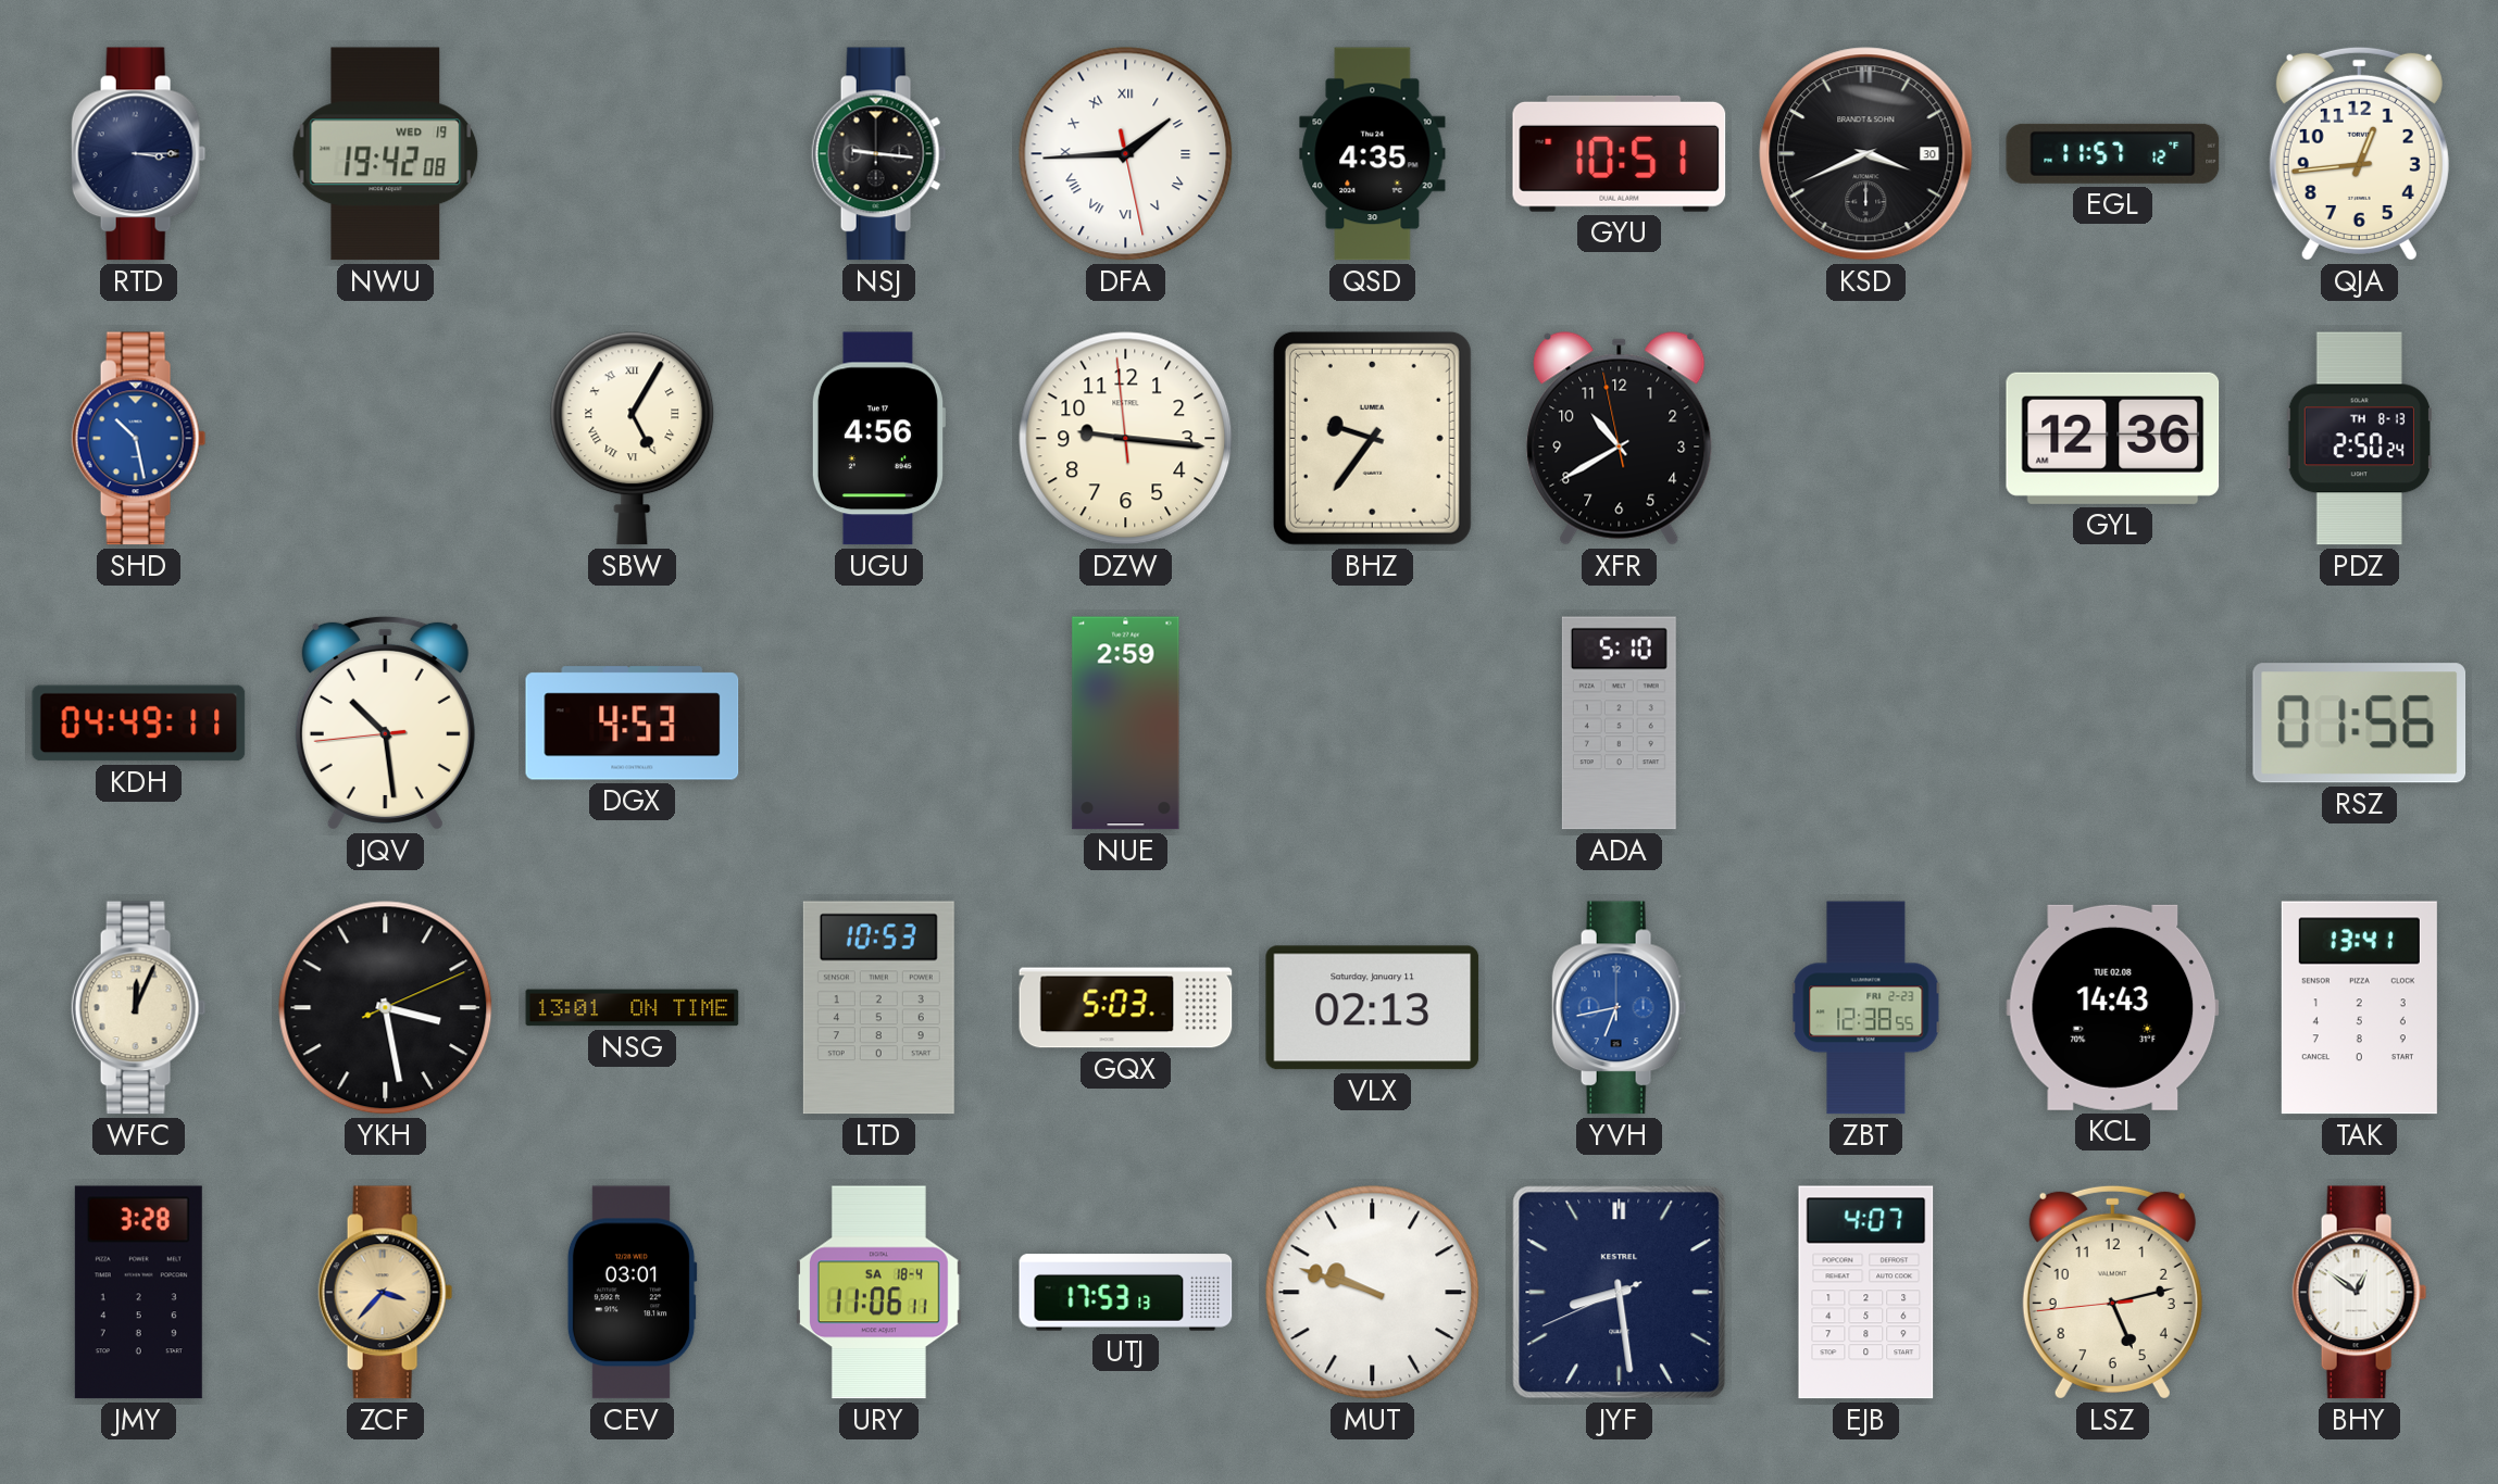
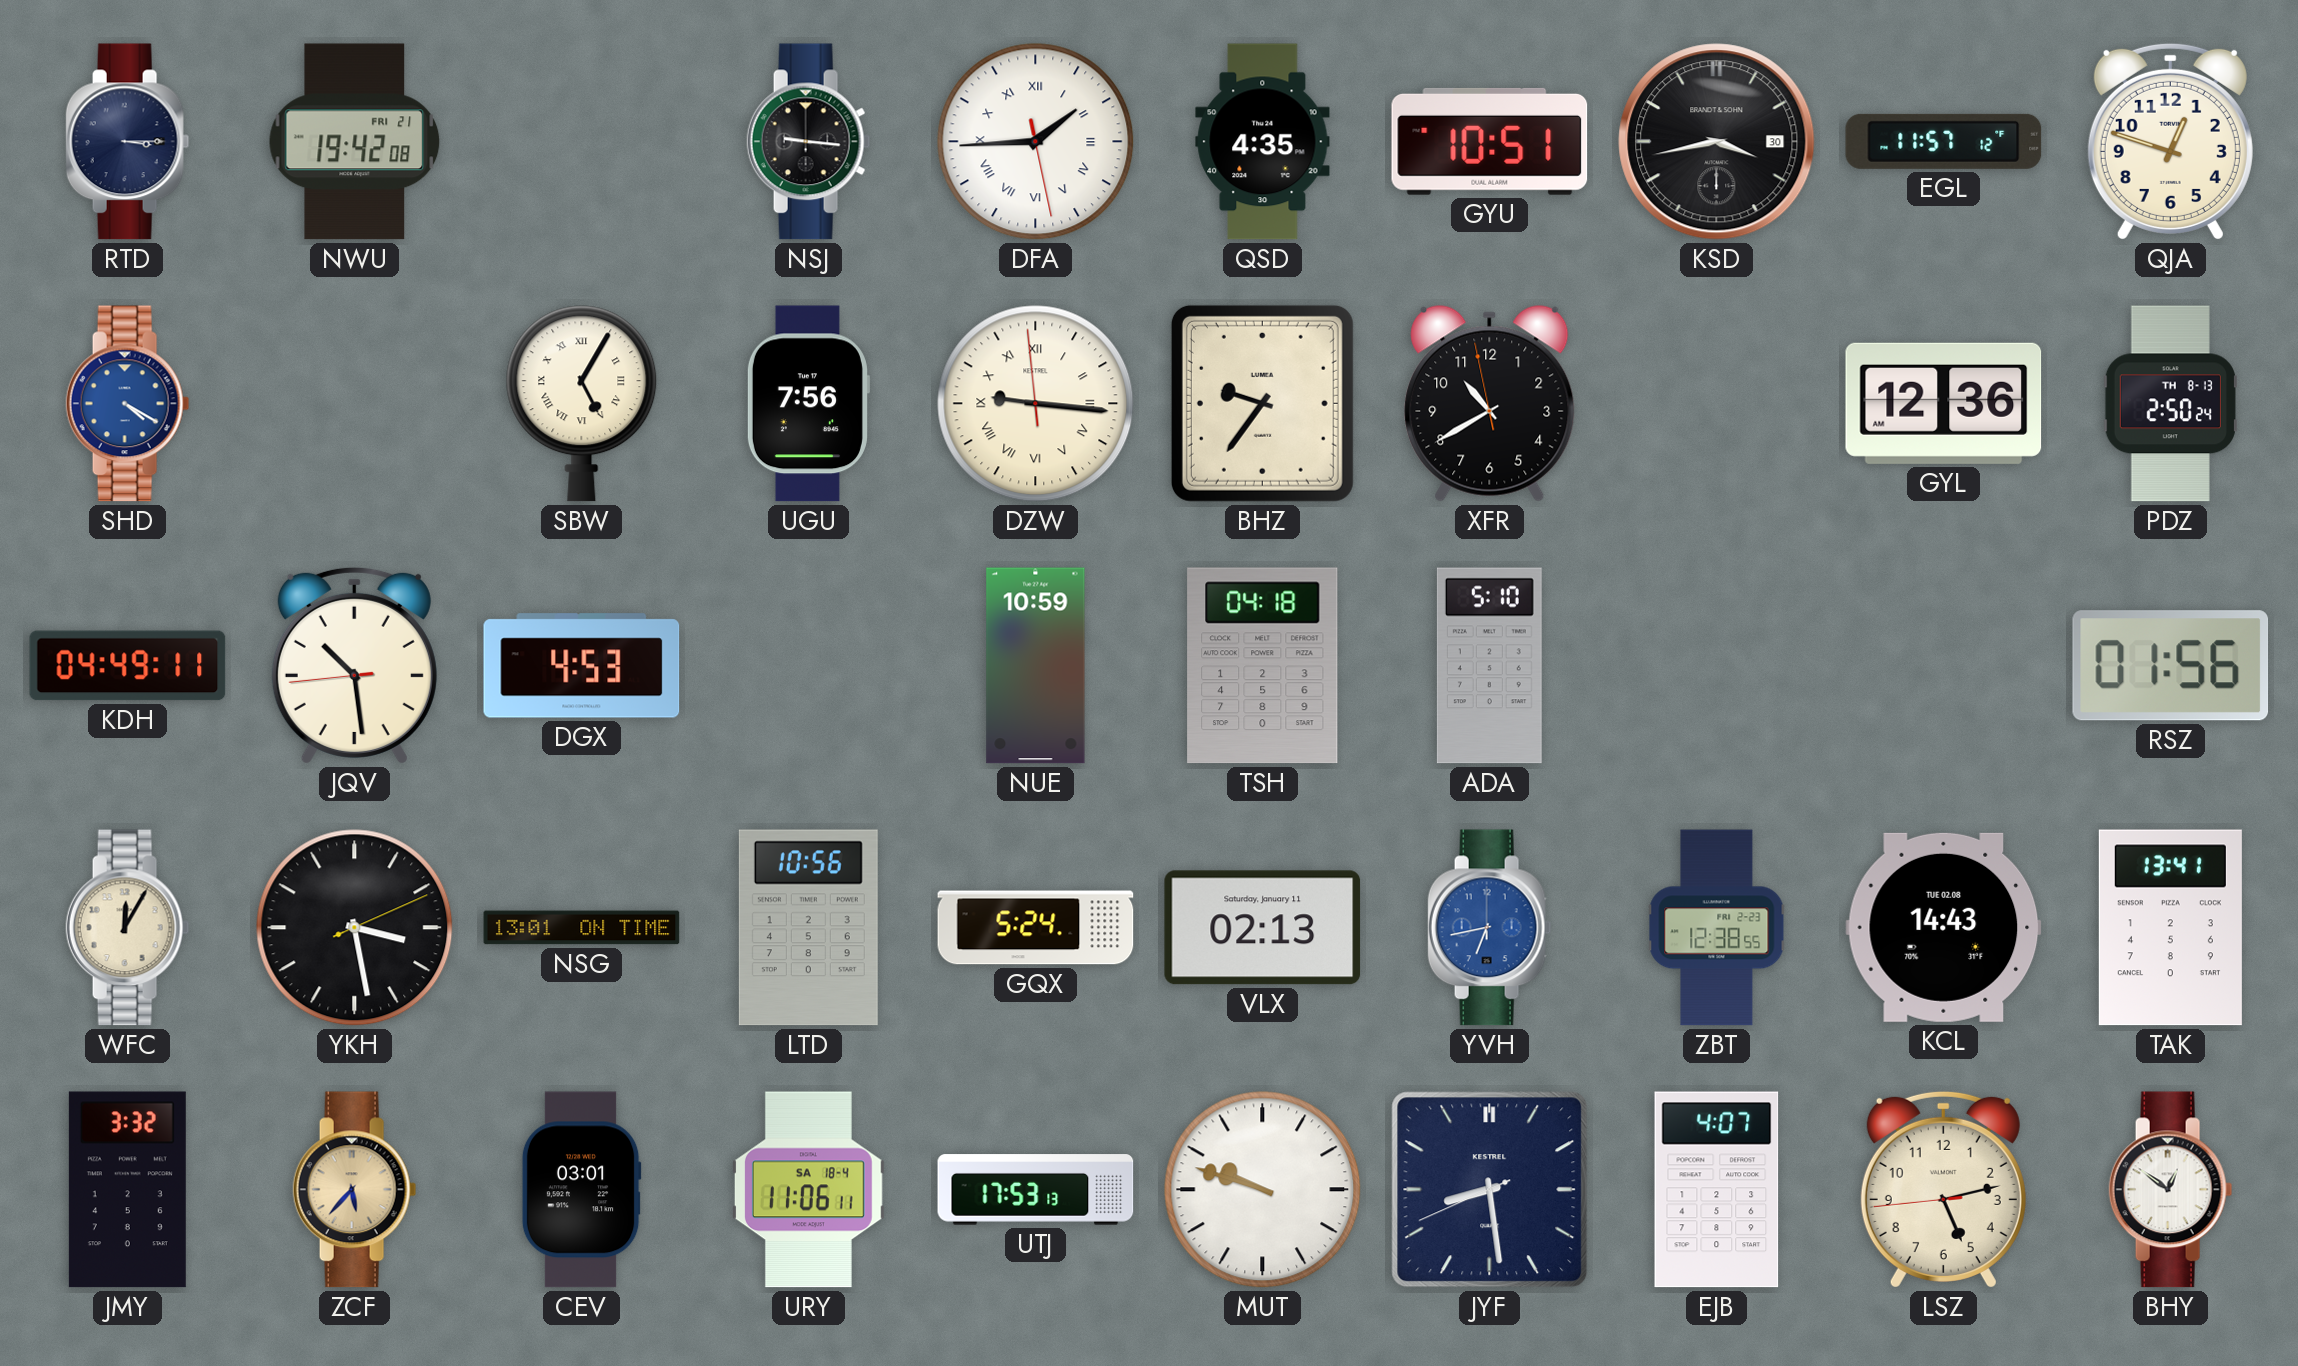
NWU date: WED 19 -> FRI 21
KSD: 3:41 -> 3:43
QJA: 12:44 -> 12:48
SHD: 10:28 -> 4:20
UGU: 4:56 -> 7:56
DZW numerals: Arabic -> Roman
NUE: 2:59 -> 10:59
TSH: none -> 04:18
WFC: 12:04 -> 12:05
LTD: 10:53 -> 10:56
GQX: 5:03 -> 5:24
JMY: 3:28 -> 3:32
ZCF: 3:37 -> 5:37
